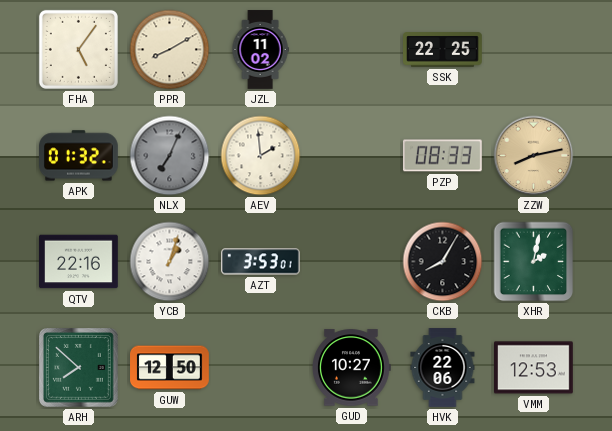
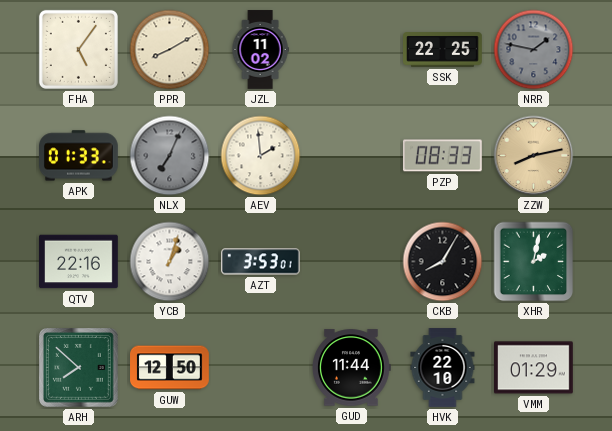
NRR: none -> 1:47
APK: 01:32 -> 01:33
GUD: 10:27 -> 11:44
HVK: 22:06 -> 22:10
VMM: 12:53 -> 01:29
